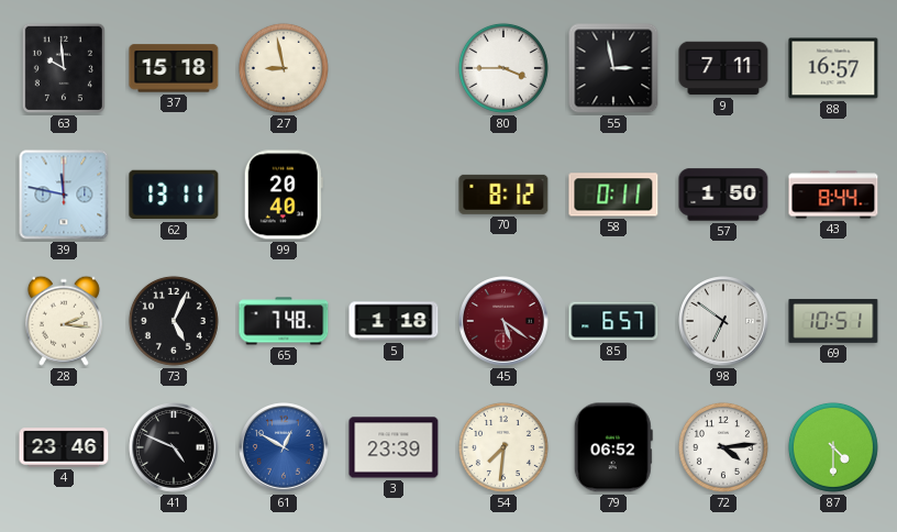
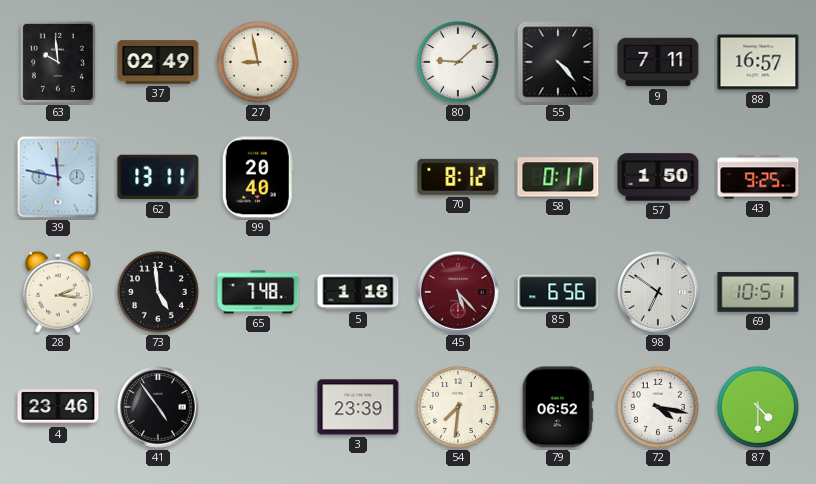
37: 15:18 -> 02:49
80: 3:45 -> 9:08
55: 2:58 -> 4:23
43: 8:44 -> 9:25
73: 5:04 -> 4:59
45: 5:21 -> 5:23
85: 6:57 -> 6:56
41: 4:49 -> 4:54
61: 12:50 -> none
72: 4:14 -> 4:17
